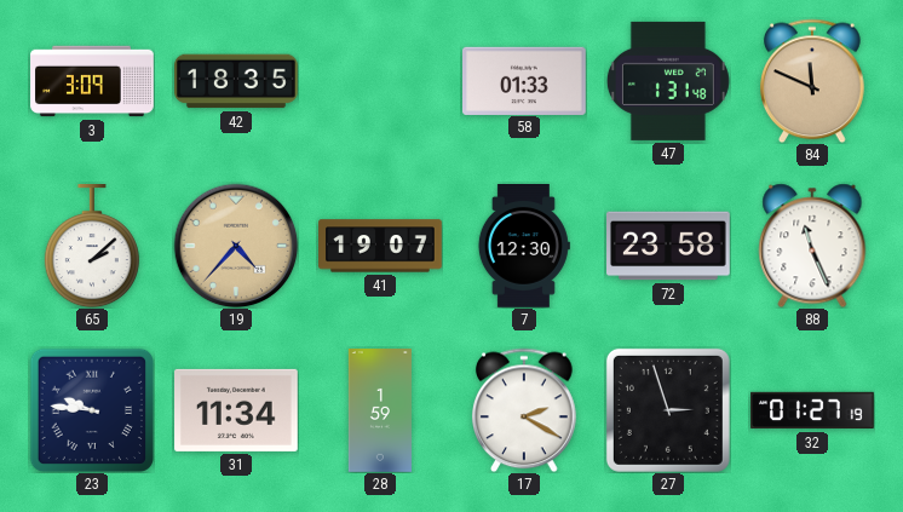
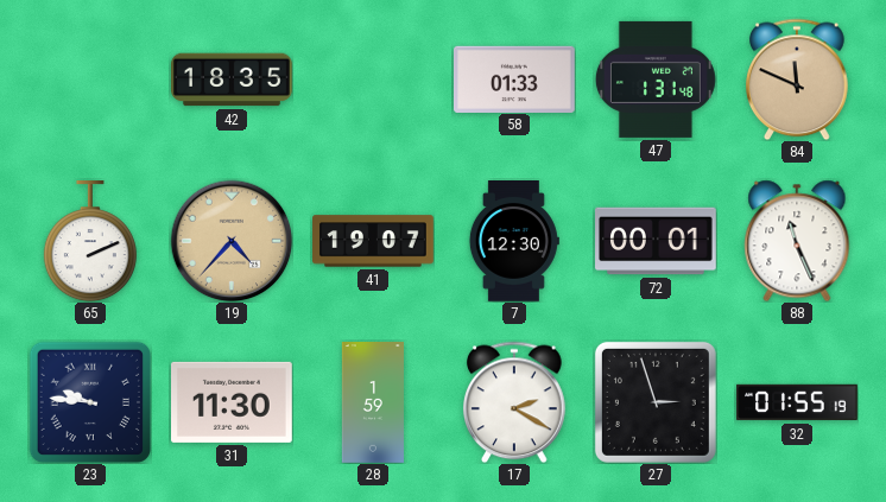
3: 3:09 -> none
65: 2:08 -> 2:11
72: 23:58 -> 00:01
31: 11:34 -> 11:30
32: 01:27 -> 01:55
